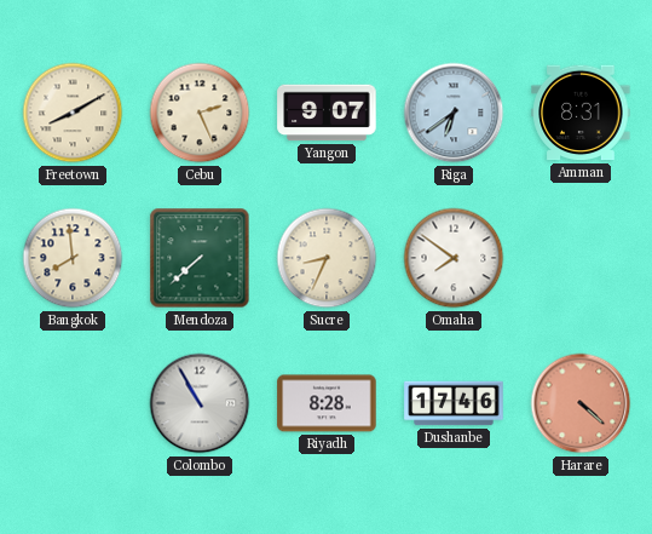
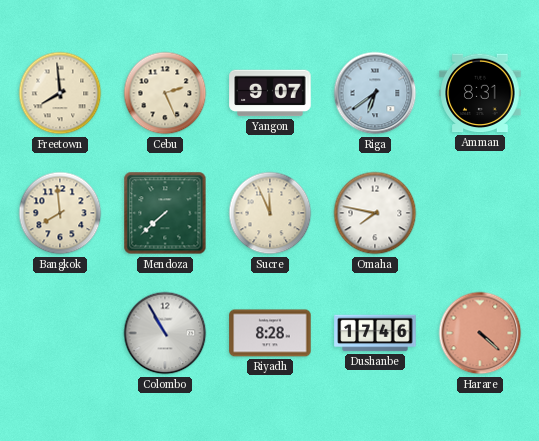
Freetown: 8:10 -> 7:59
Sucre: 8:34 -> 11:56
Omaha: 7:51 -> 7:47
